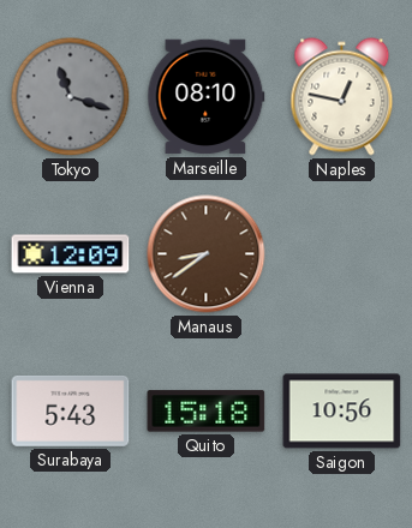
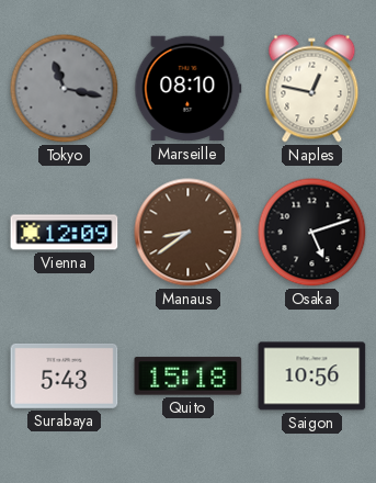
Tokyo: 11:18 -> 11:17
Osaka: none -> 5:12
